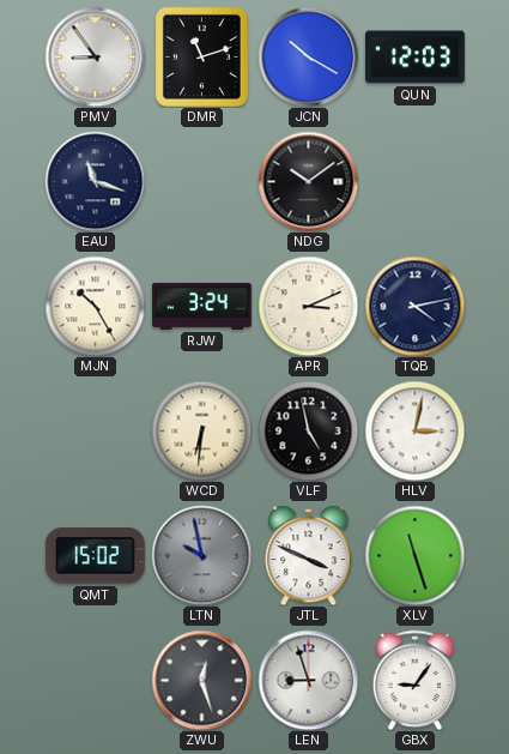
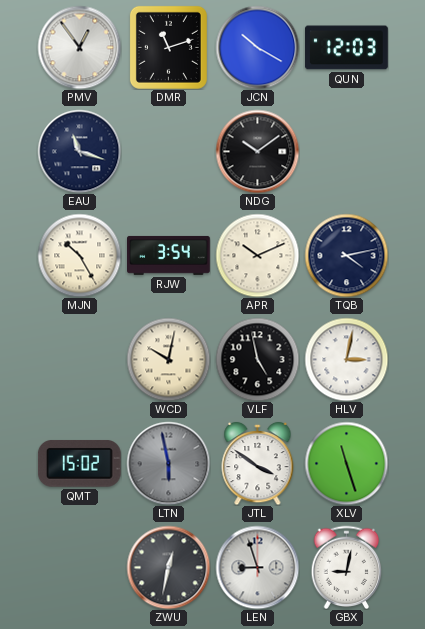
PMV: 8:54 -> 12:54
RJW: 3:24 -> 3:54
APR: 3:11 -> 10:11
WCD: 6:31 -> 10:02
LTN: 9:58 -> 5:58
JTL: 3:49 -> 3:51
ZWU: 12:27 -> 12:32
GBX: 9:06 -> 9:02
